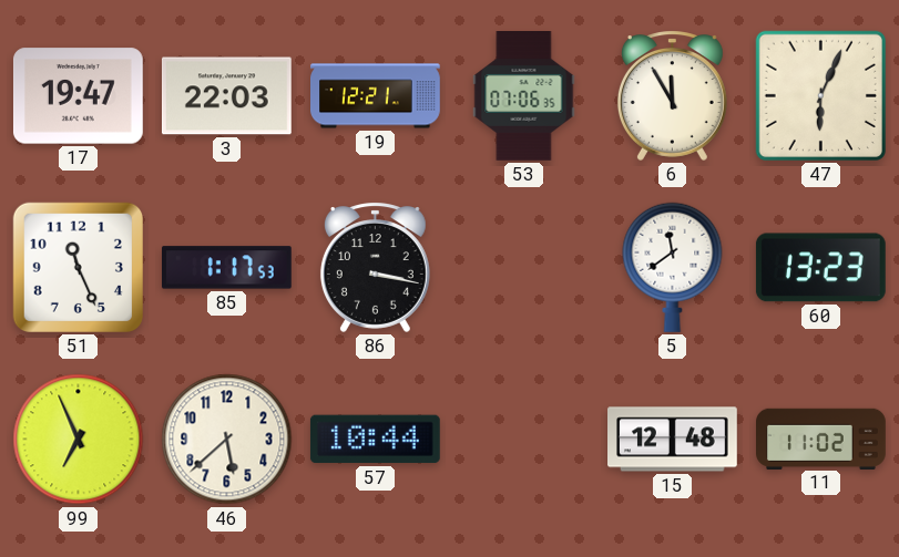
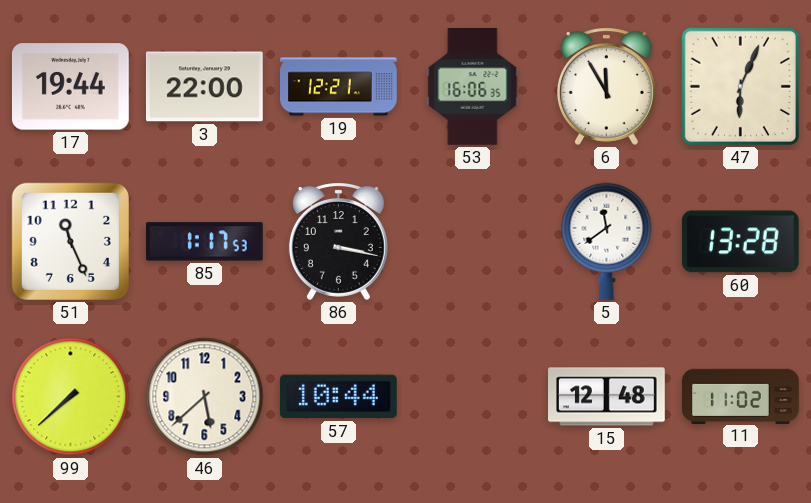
17: 19:47 -> 19:44
3: 22:03 -> 22:00
53: 07:06 -> 16:06
60: 13:23 -> 13:28
99: 6:56 -> 7:38
